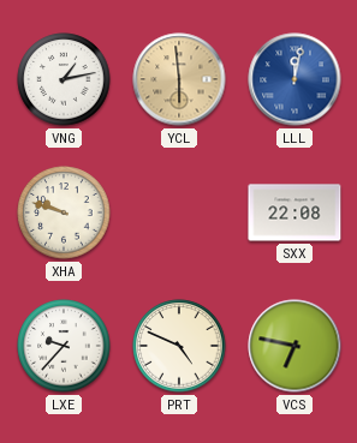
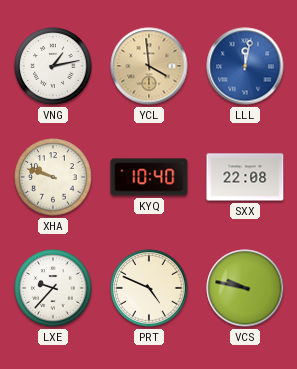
YCL: 5:59 -> 3:59
KYQ: none -> 10:40
VCS: 6:47 -> 9:47
